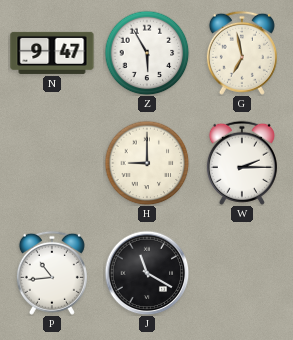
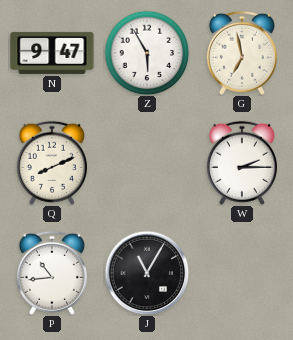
Q: none -> 8:11
H: 9:00 -> none
J: 11:20 -> 11:05
